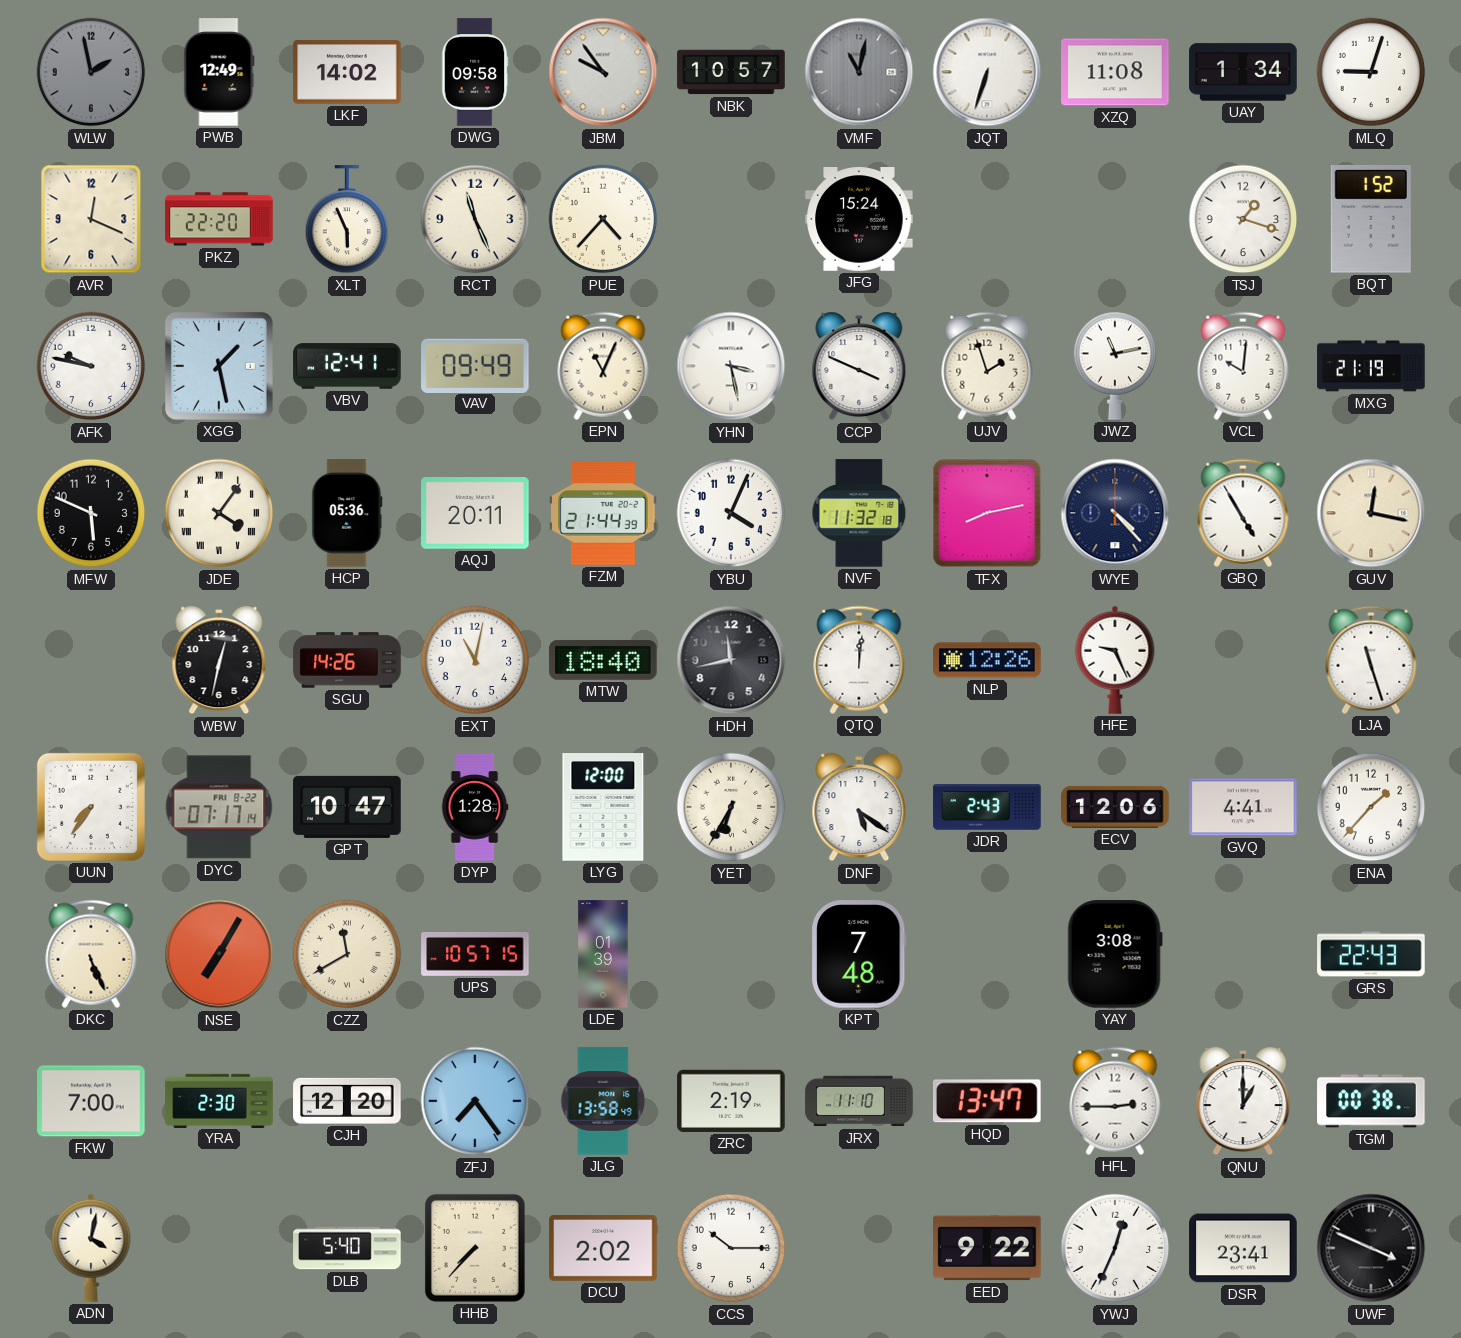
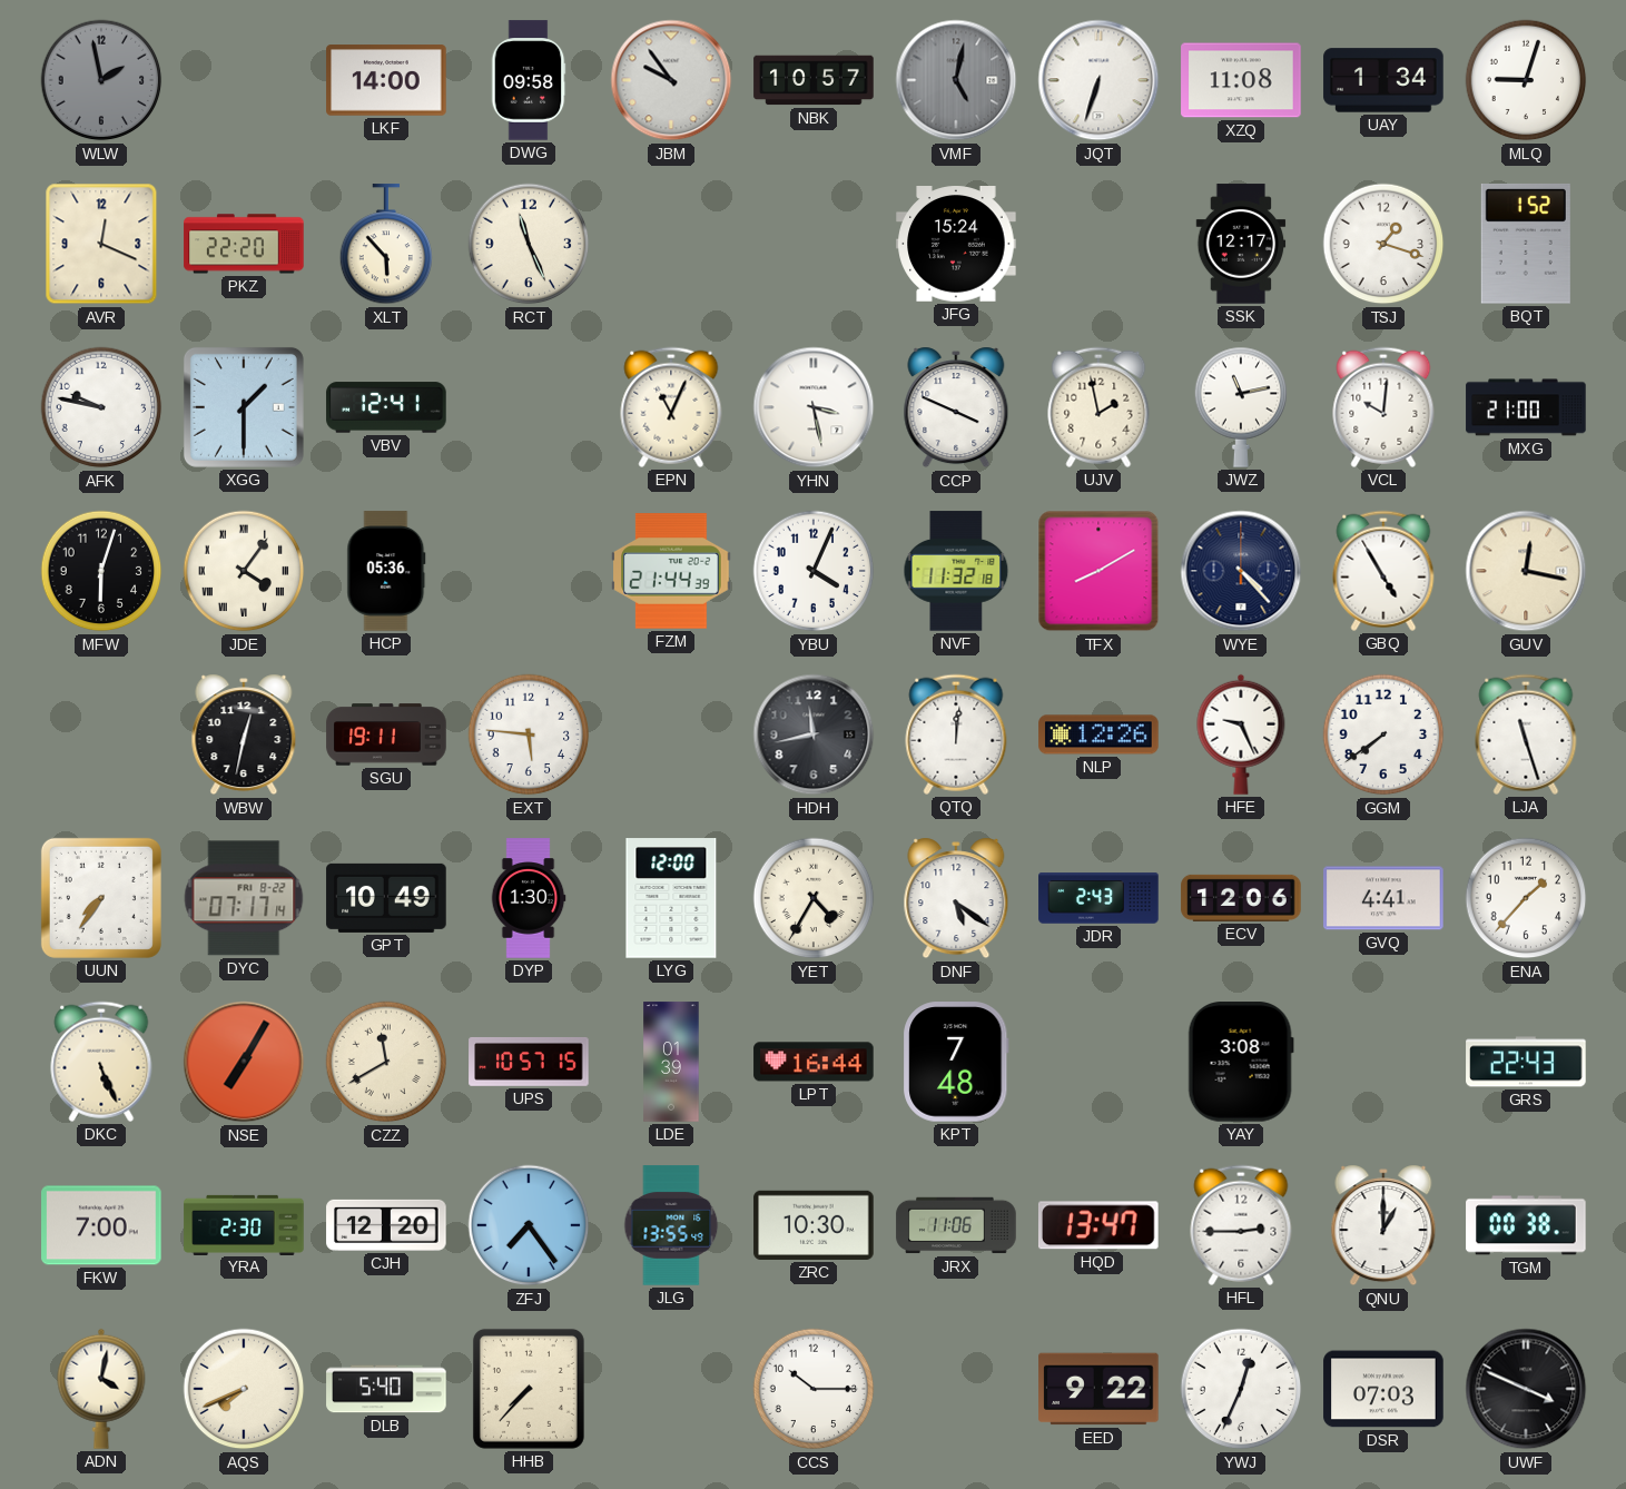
PWB: 12:49 -> none
LKF: 14:02 -> 14:00
VMF: 11:02 -> 5:02
XLT: 5:56 -> 5:53
PUE: 4:37 -> none
SSK: none -> 12:17
XGG: 1:28 -> 1:30
VAV: 09:49 -> none
UJV: 1:57 -> 1:58
MXG: 21:19 -> 21:00
MFW: 5:49 -> 6:03
AQJ: 20:11 -> none
TFX: 8:13 -> 8:10
SGU: 14:26 -> 19:11
EXT: 11:02 -> 5:46
MTW: 18:40 -> none
GGM: none -> 7:39
GPT: 10:47 -> 10:49
DYP: 1:28 -> 1:30
YET: 6:35 -> 4:35
LPT: none -> 16:44
JLG: 13:58 -> 13:55
ZRC: 2:19 -> 10:30
JRX: 11:10 -> 11:06
AQS: none -> 7:41
DCU: 2:02 -> none
DSR: 23:41 -> 07:03
